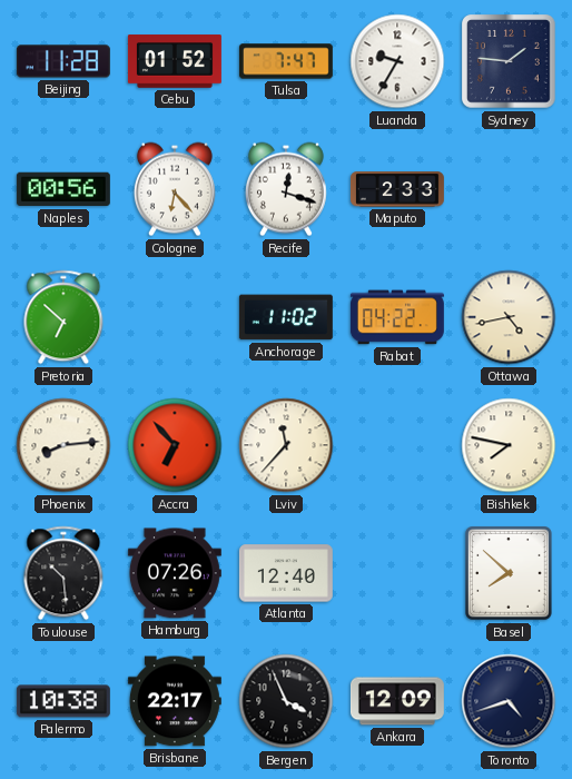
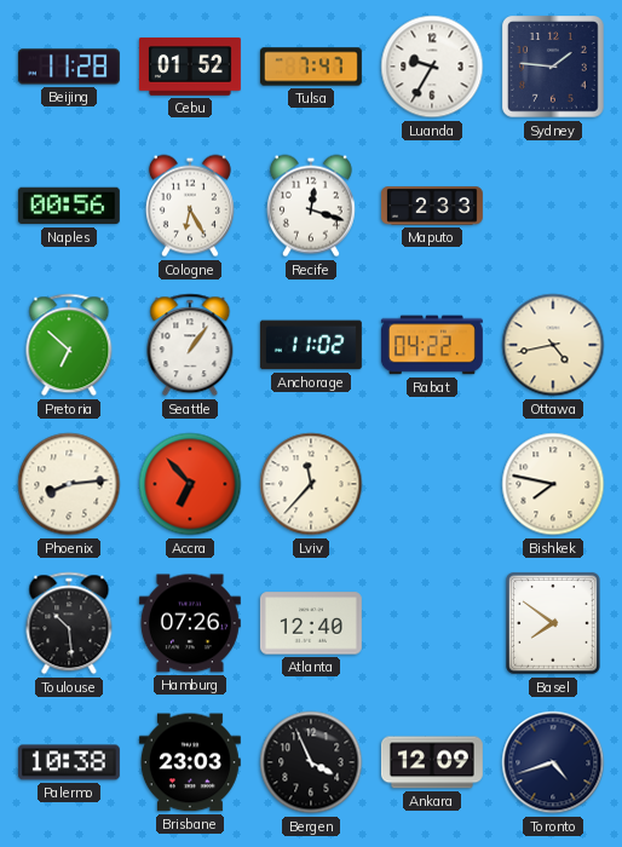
Cologne: 6:23 -> 6:25
Seattle: none -> 1:06
Basel: 7:52 -> 7:51
Brisbane: 22:17 -> 23:03
